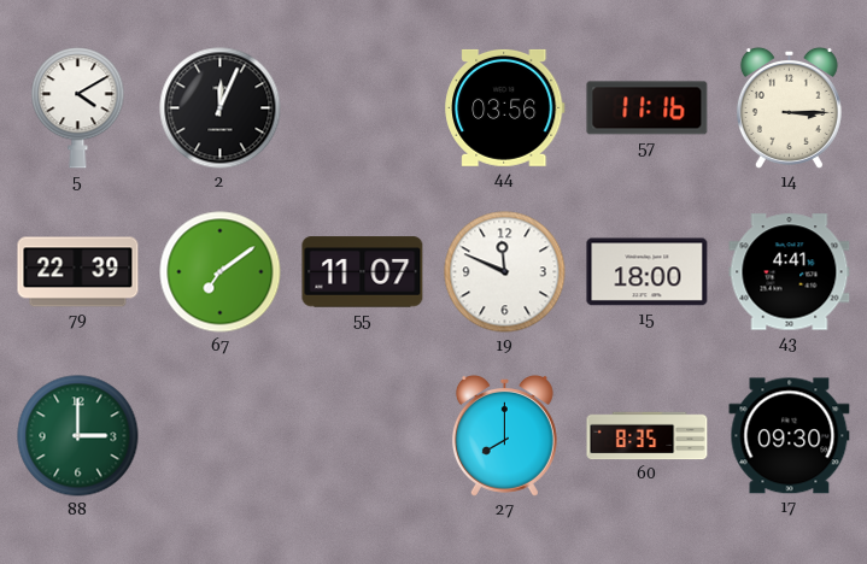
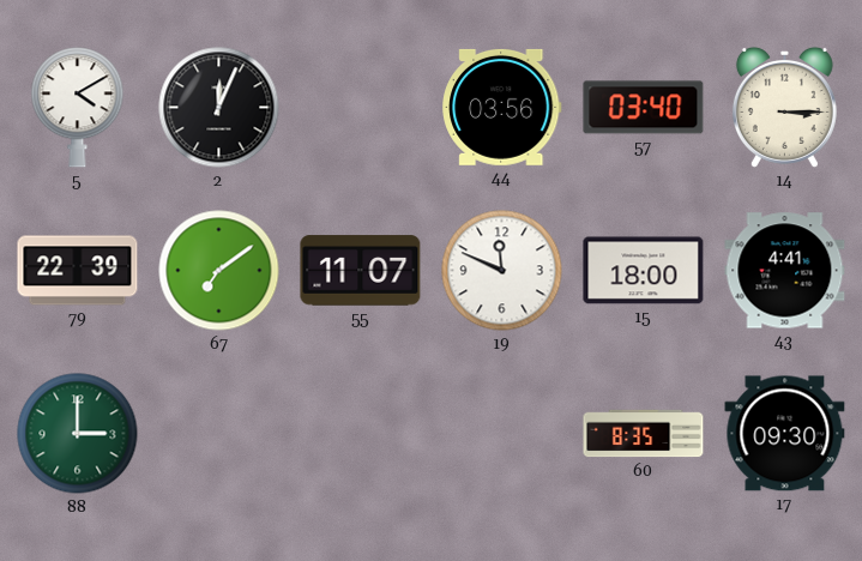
57: 11:16 -> 03:40
27: 8:00 -> none
